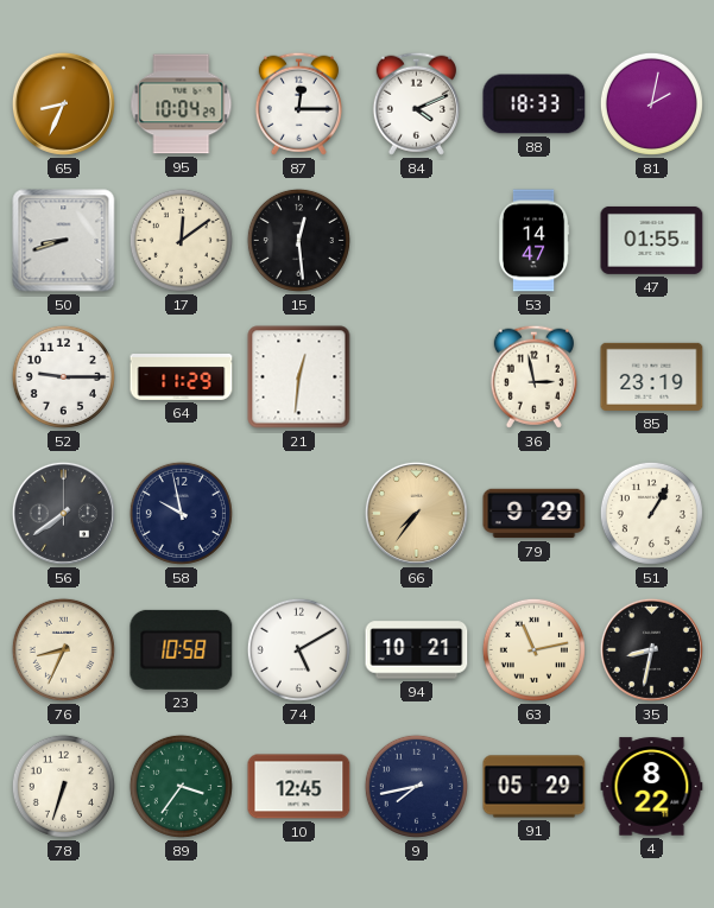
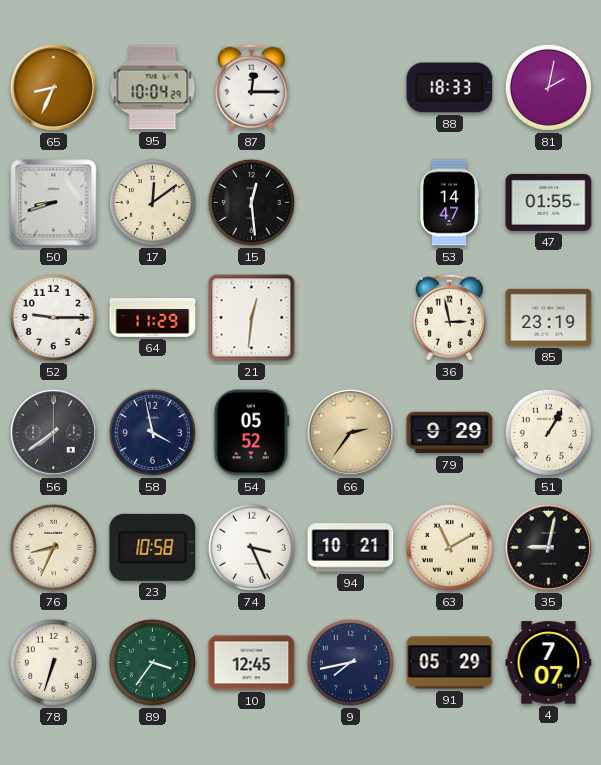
84: 4:11 -> none
58: 9:58 -> 3:58
54: none -> 05:52
66: 7:36 -> 2:36
74: 5:10 -> 3:26
63: 11:13 -> 11:10
35: 8:32 -> 9:02
4: 8:22 -> 7:07
